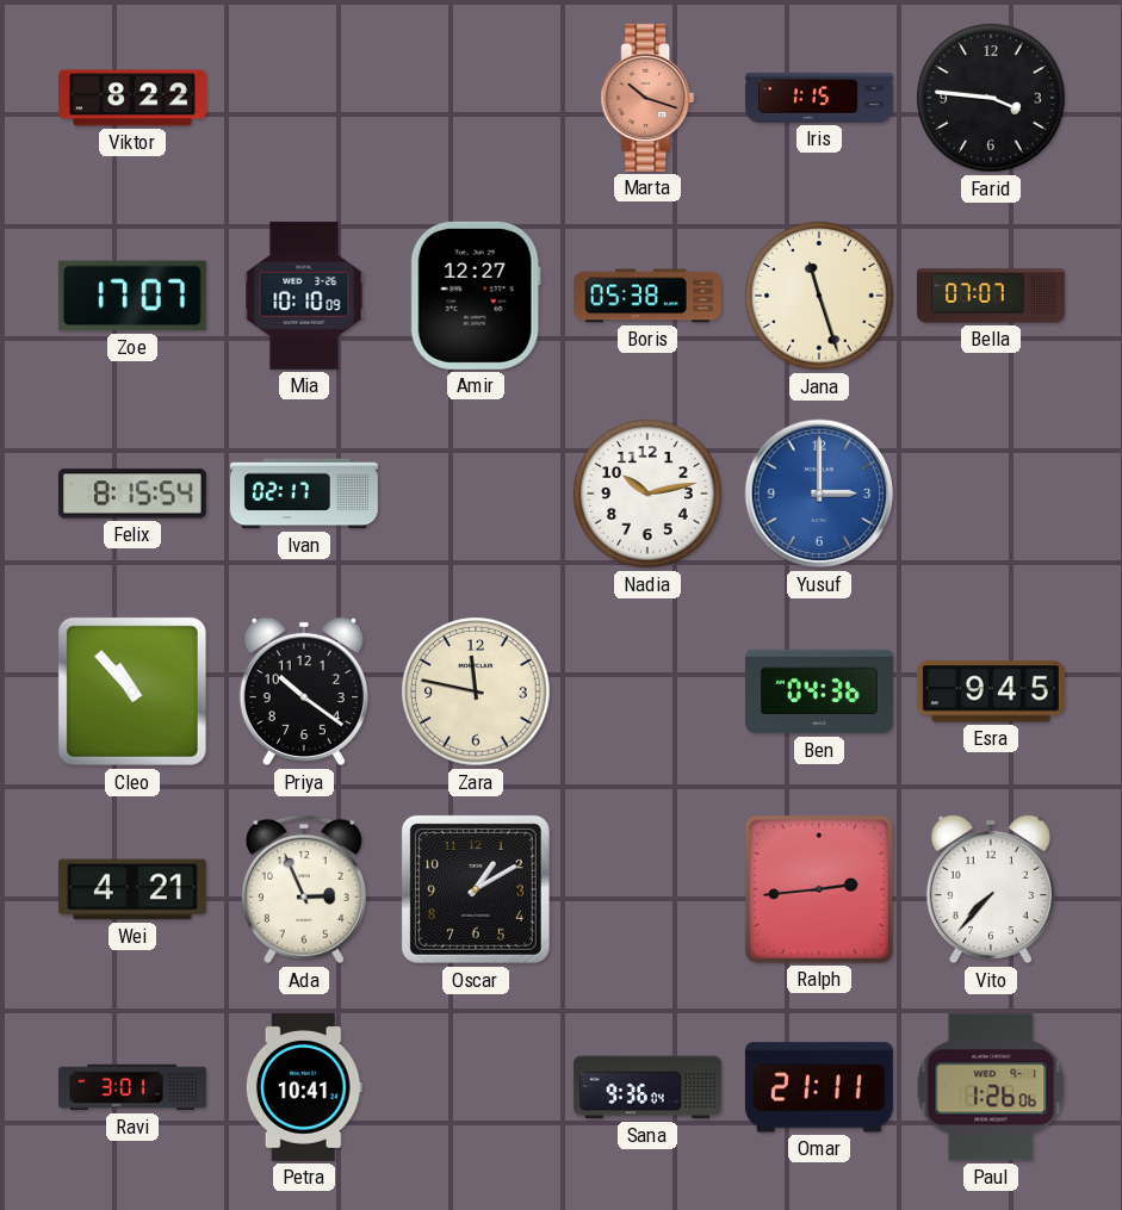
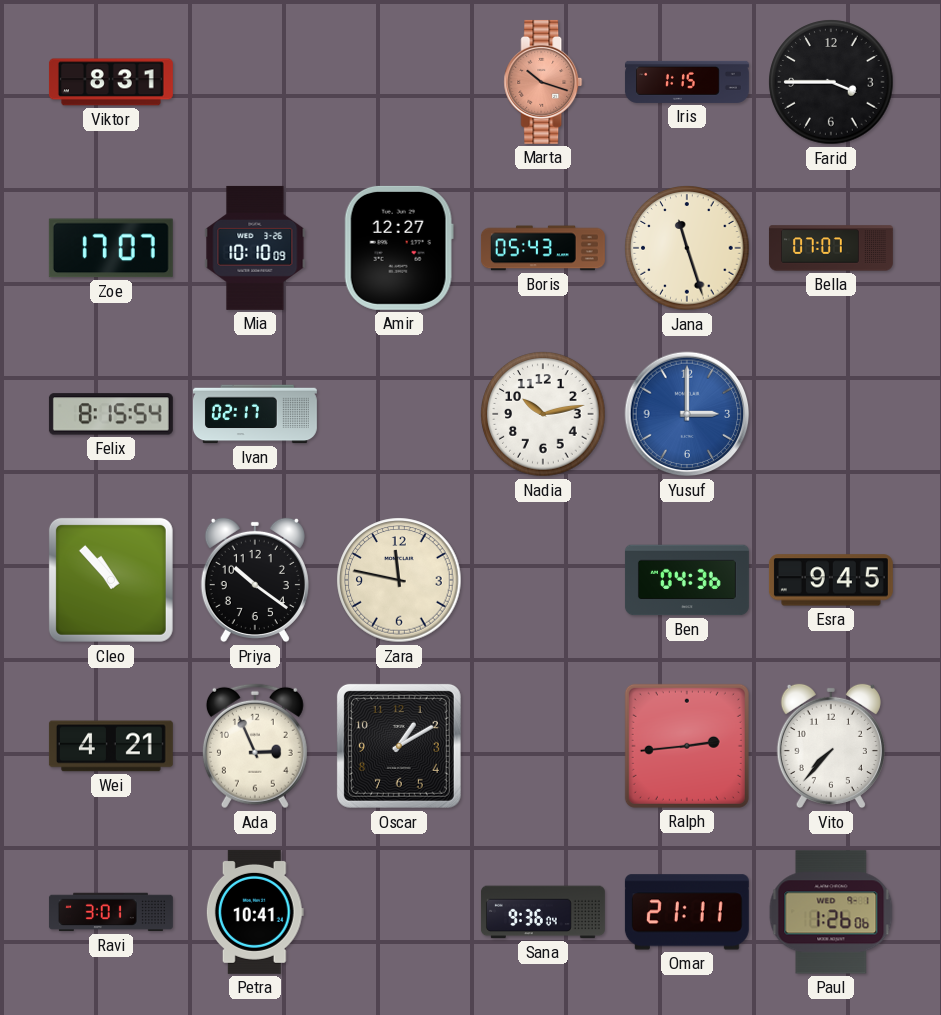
Viktor: 8:22 -> 8:31
Farid: 3:46 -> 3:45
Boris: 05:38 -> 05:43
